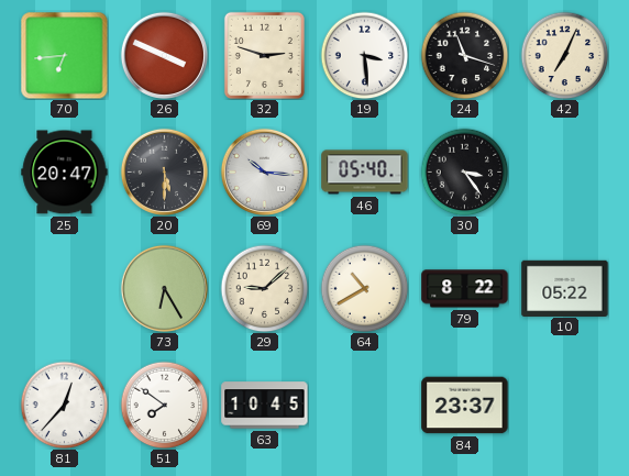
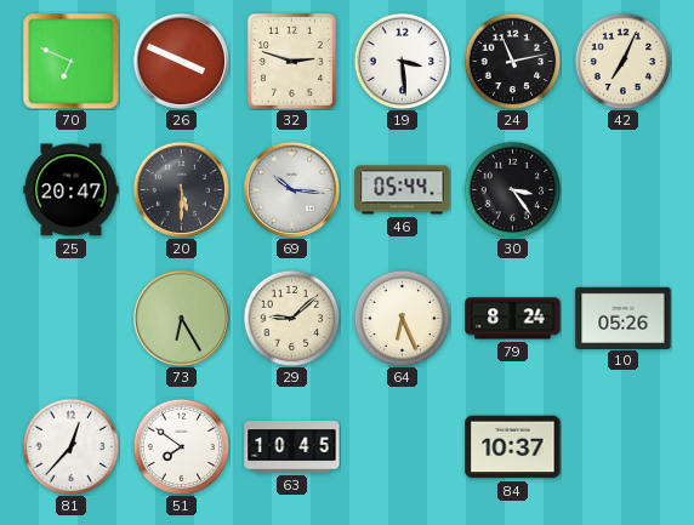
70: 6:44 -> 6:49
24: 11:18 -> 11:13
46: 05:40 -> 05:44
64: 10:40 -> 6:26
79: 8:22 -> 8:24
10: 05:22 -> 05:26
84: 23:37 -> 10:37
